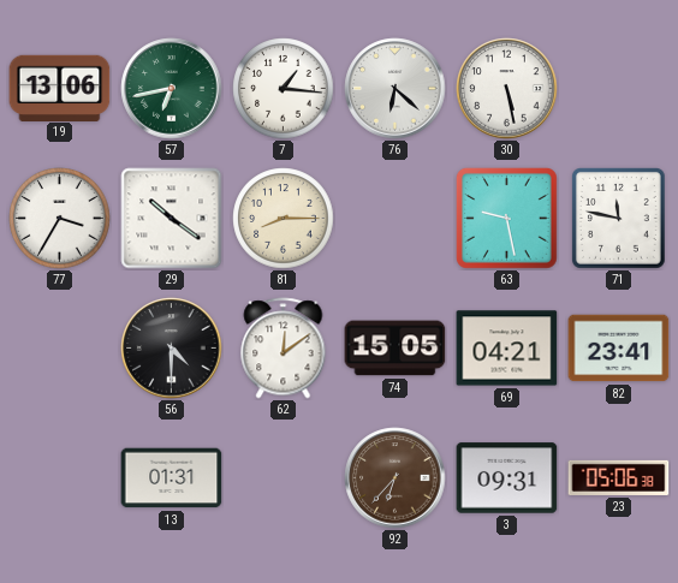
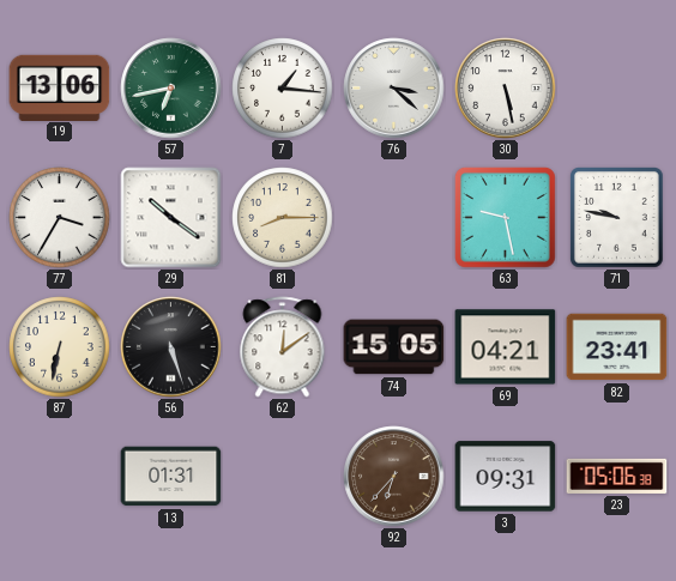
76: 6:22 -> 3:22
71: 11:47 -> 9:47
87: none -> 6:32
56: 4:30 -> 5:27
